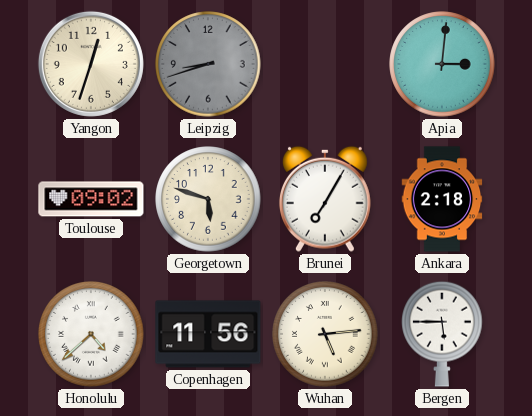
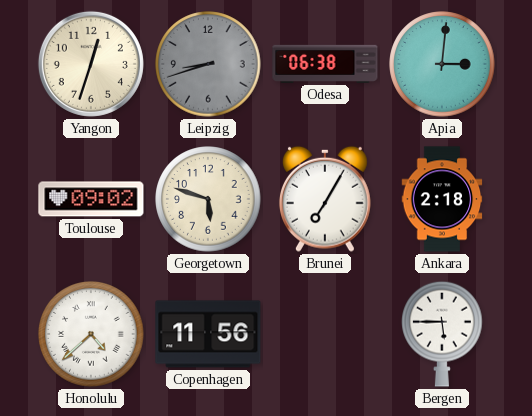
Odesa: none -> 06:38
Wuhan: 5:14 -> none
